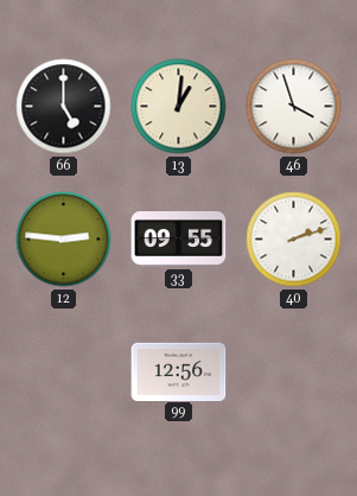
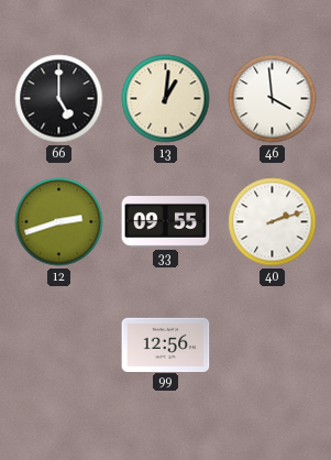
46: 3:57 -> 3:59
12: 2:46 -> 2:42
